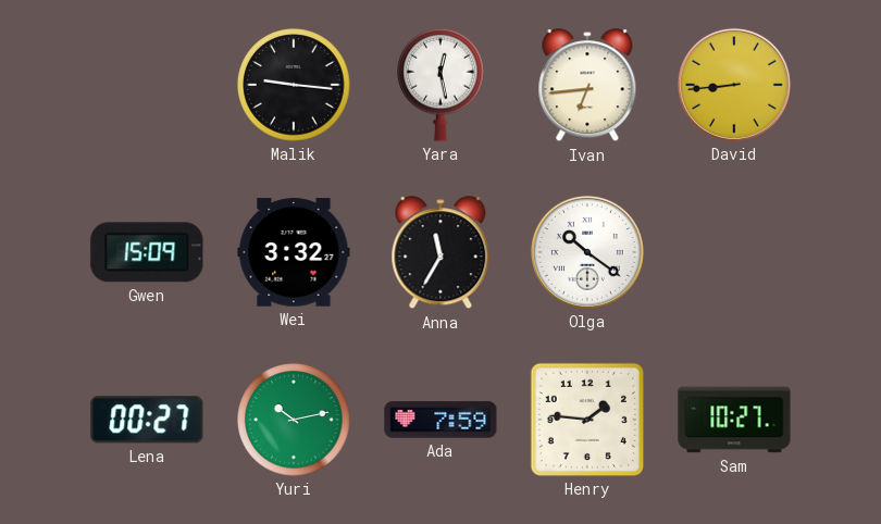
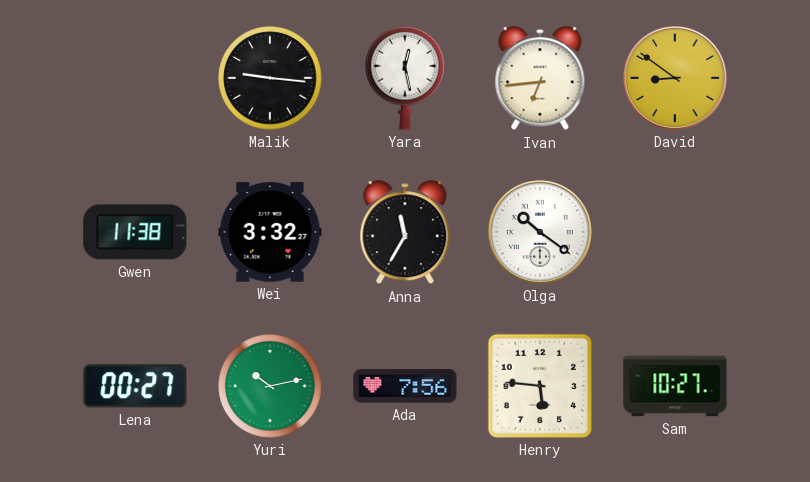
David: 8:44 -> 8:51
Gwen: 15:09 -> 11:38
Ada: 7:59 -> 7:56
Henry: 1:46 -> 5:46
